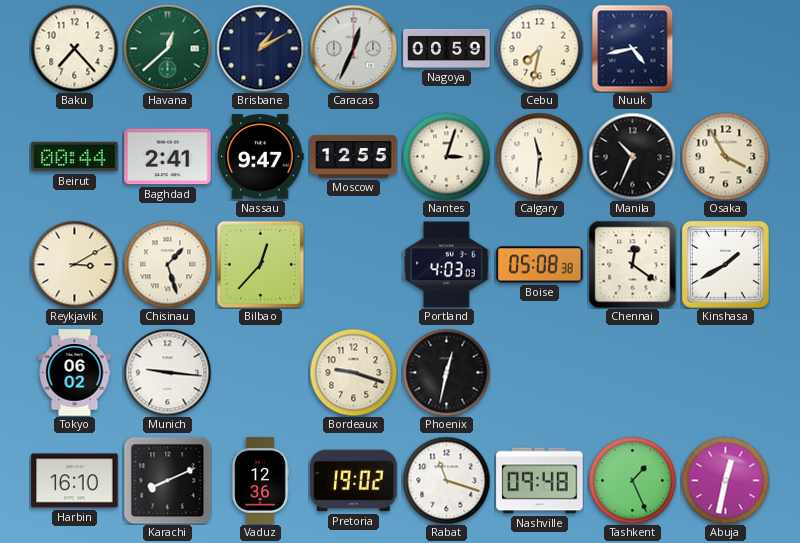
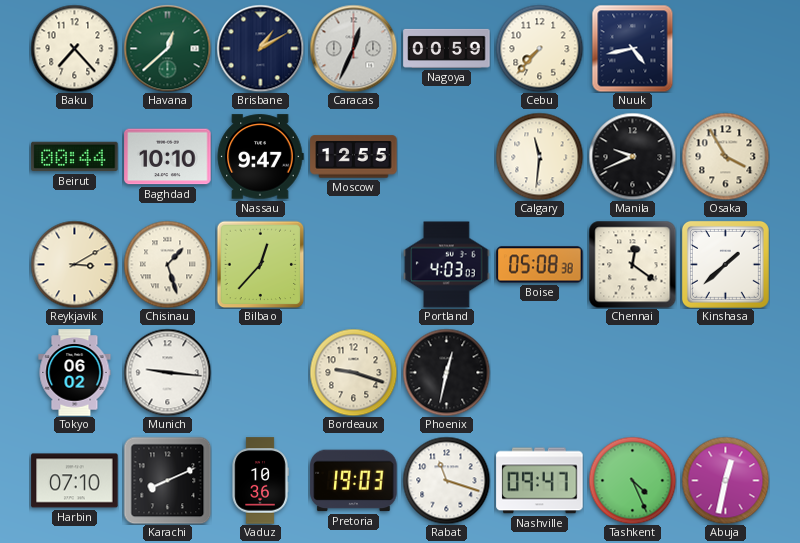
Cebu: 7:32 -> 7:37
Baghdad: 2:41 -> 10:10
Nantes: 3:03 -> none
Manila: 10:34 -> 9:41
Kinshasa: 1:40 -> 1:38
Harbin: 16:10 -> 07:10
Vaduz: 12:36 -> 10:36
Pretoria: 19:02 -> 19:03
Nashville: 09:48 -> 09:47
Tashkent: 1:26 -> 4:26
